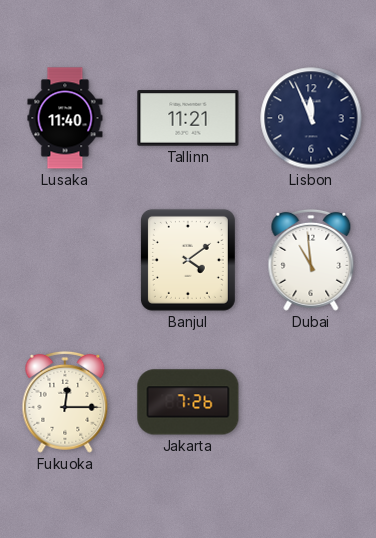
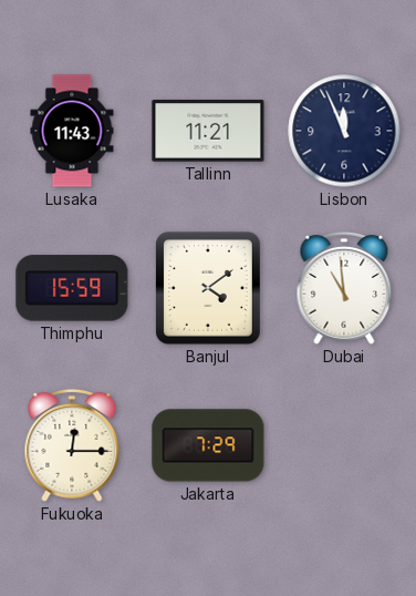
Lusaka: 11:40 -> 11:43
Thimphu: none -> 15:59
Jakarta: 7:26 -> 7:29
